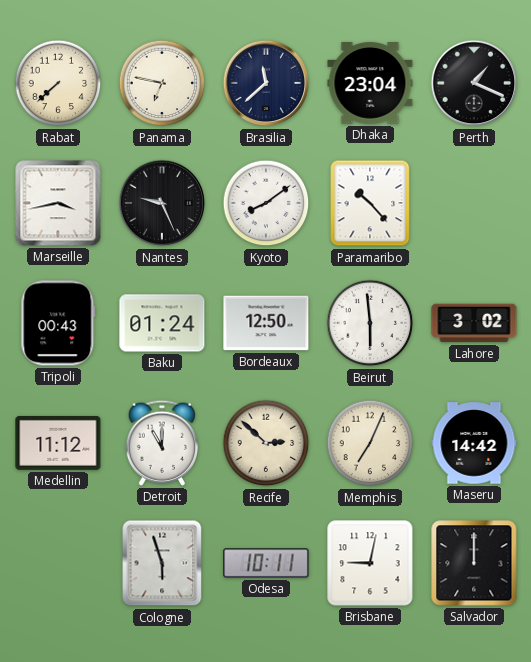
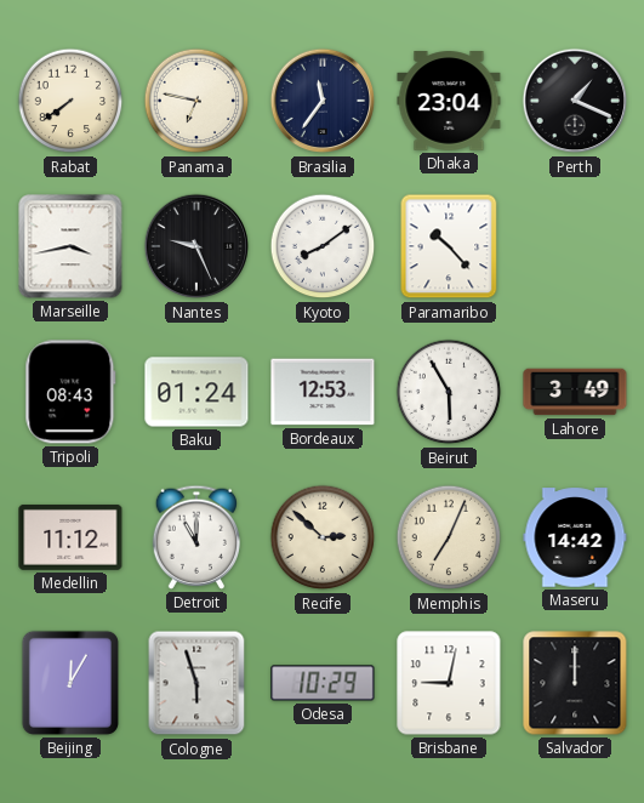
Rabat: 7:38 -> 7:39
Brasilia: 11:38 -> 11:36
Tripoli: 00:43 -> 08:43
Bordeaux: 12:50 -> 12:53
Beirut: 5:59 -> 5:55
Lahore: 3:02 -> 3:49
Beijing: none -> 12:05
Odesa: 10:11 -> 10:29
